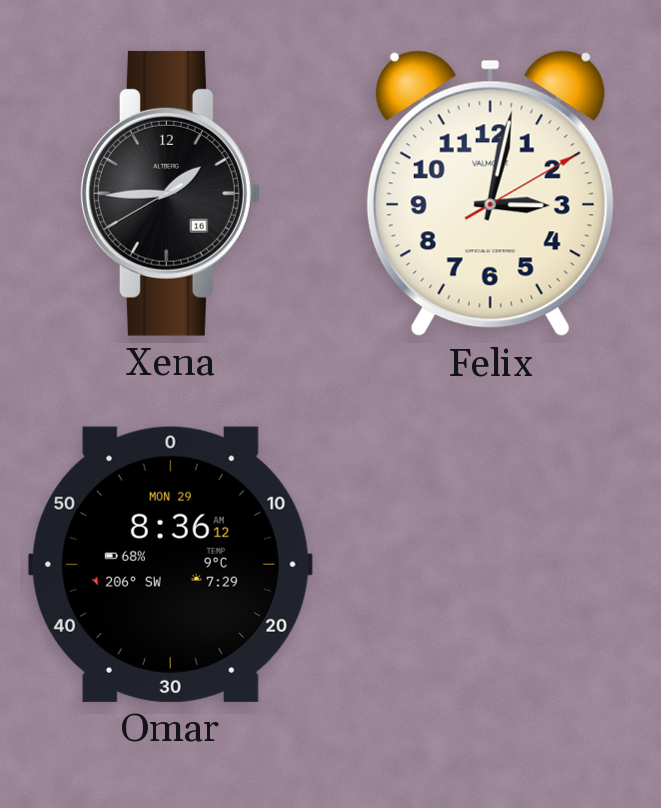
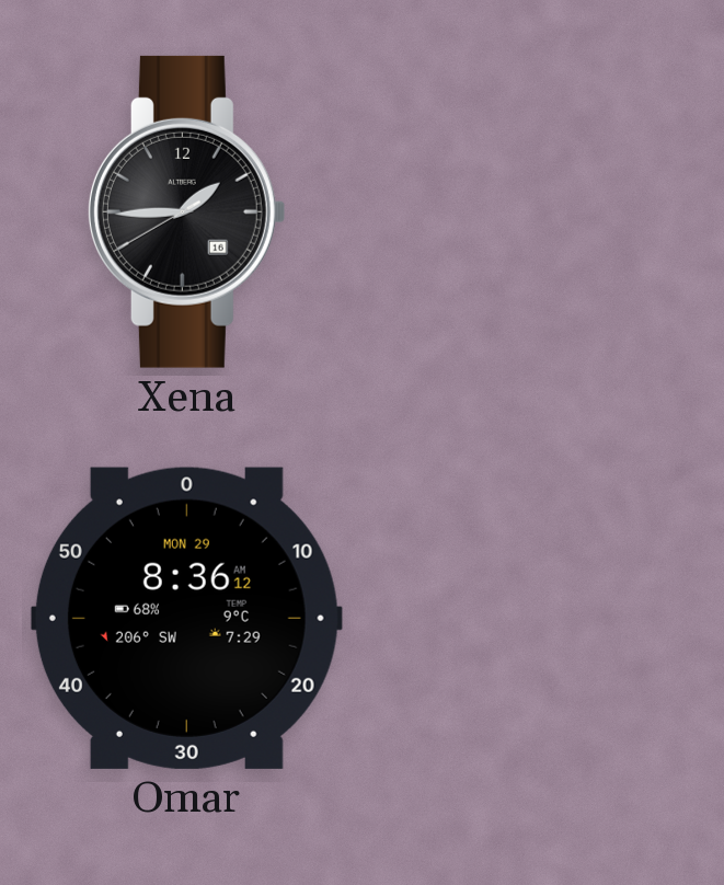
Felix: 3:02 -> none
